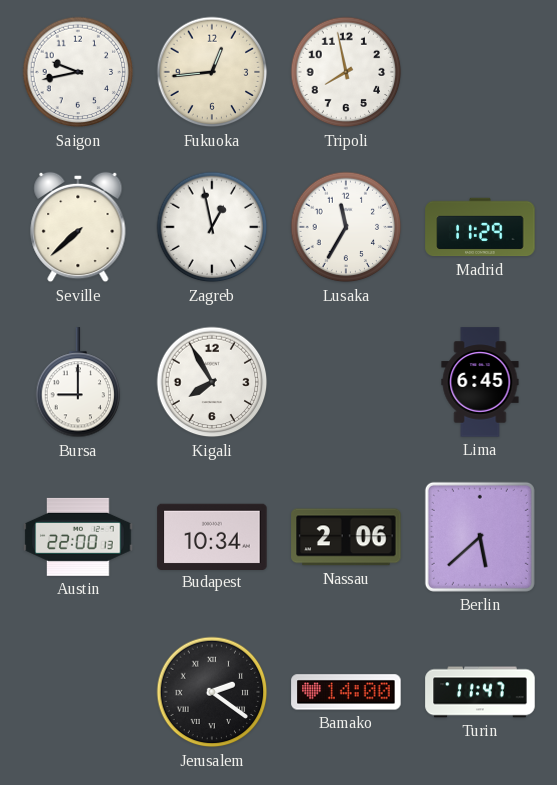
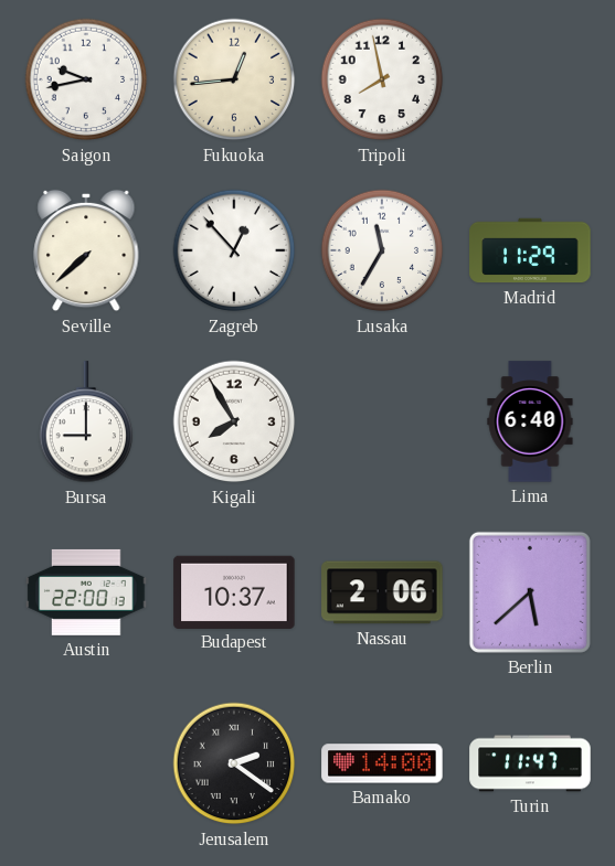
Zagreb: 12:58 -> 12:53
Lima: 6:45 -> 6:40
Budapest: 10:34 -> 10:37
